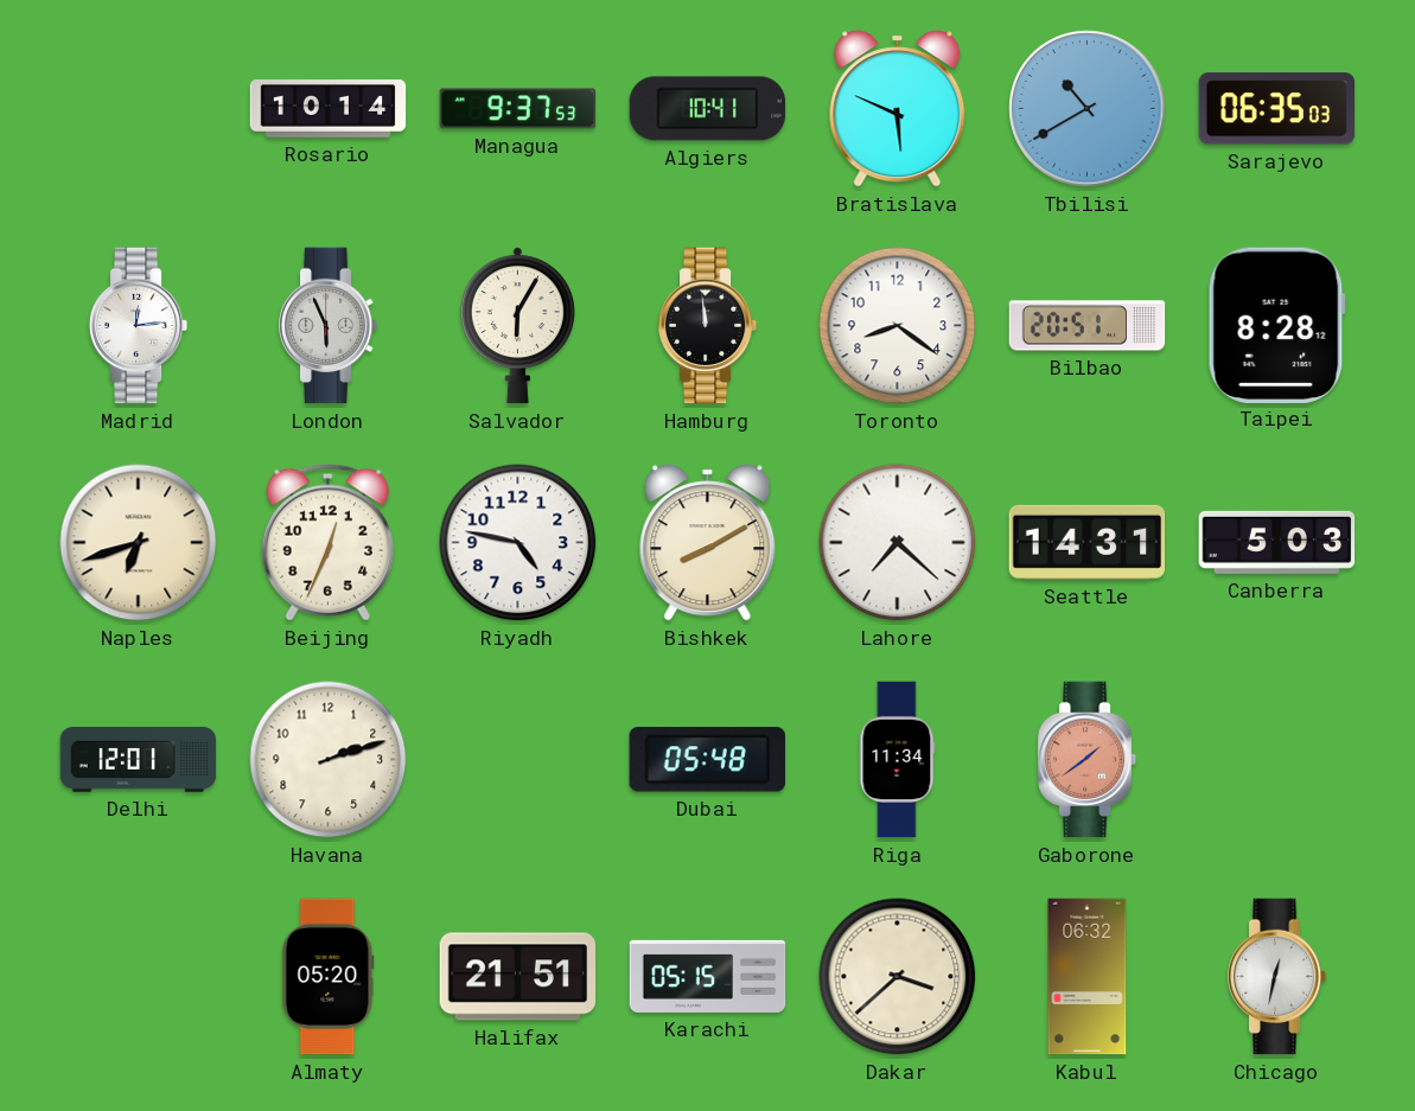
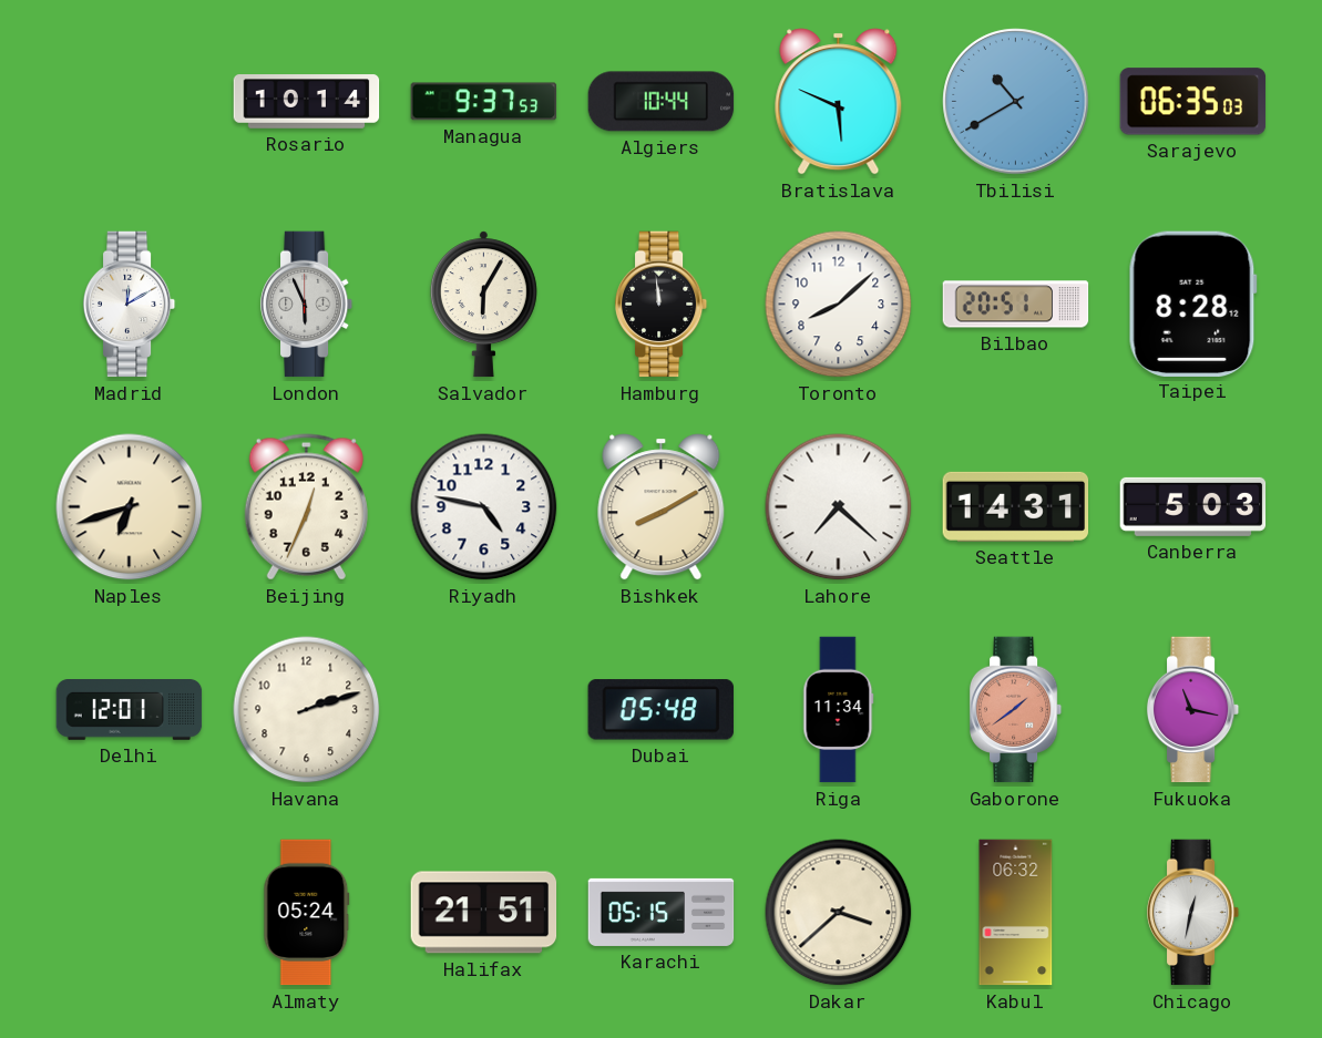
Algiers: 10:41 -> 10:44
Madrid: 12:14 -> 12:10
Toronto: 8:21 -> 8:08
Fukuoka: none -> 11:17
Almaty: 05:20 -> 05:24
